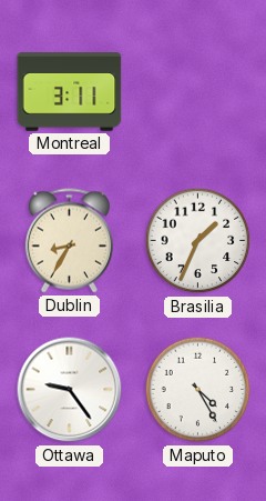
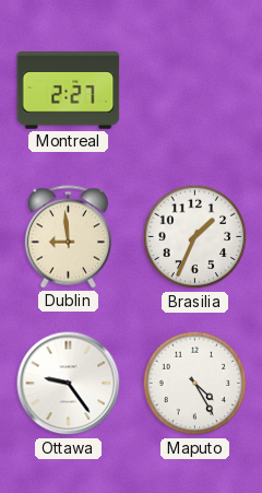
Montreal: 3:11 -> 2:27
Dublin: 8:35 -> 8:59
